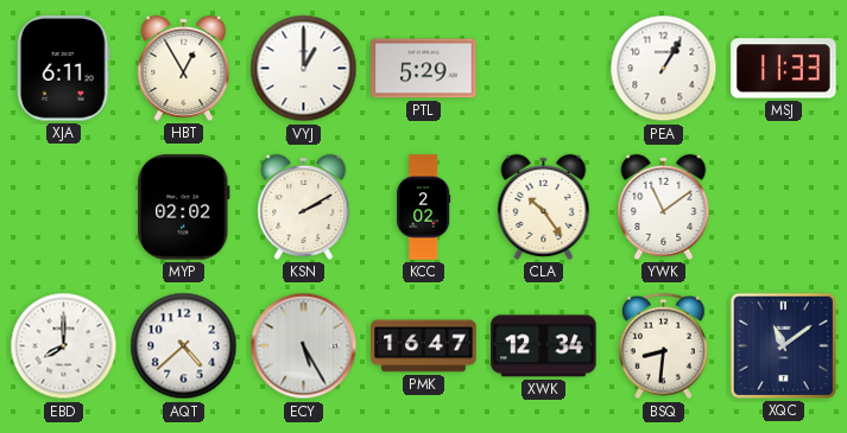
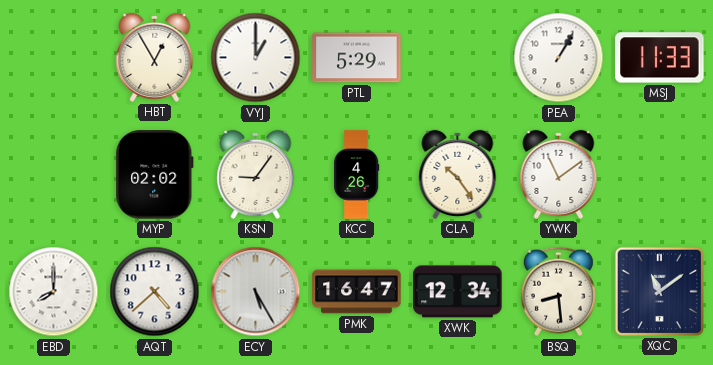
XJA: 6:11 -> none
KSN: 2:10 -> 9:06
KCC: 2:02 -> 4:26
BSQ: 8:31 -> 8:29
